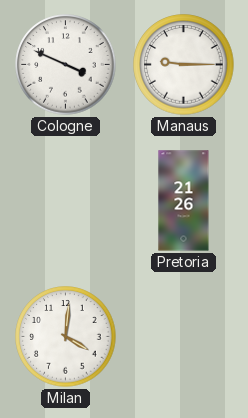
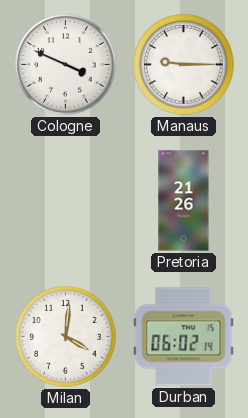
Durban: none -> 06:02
